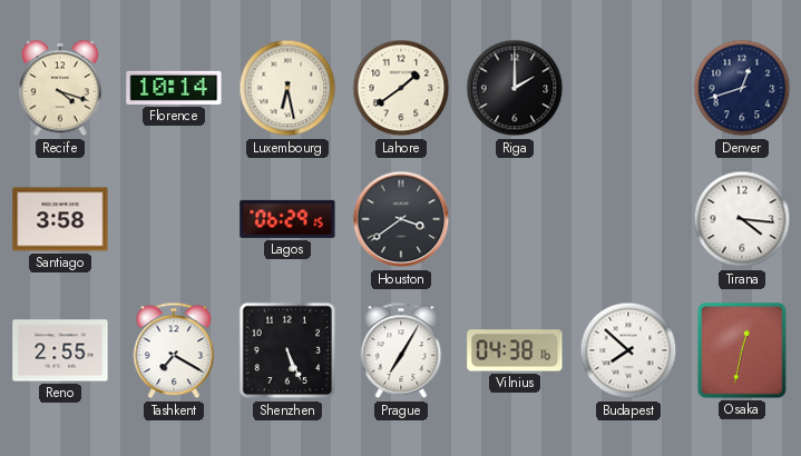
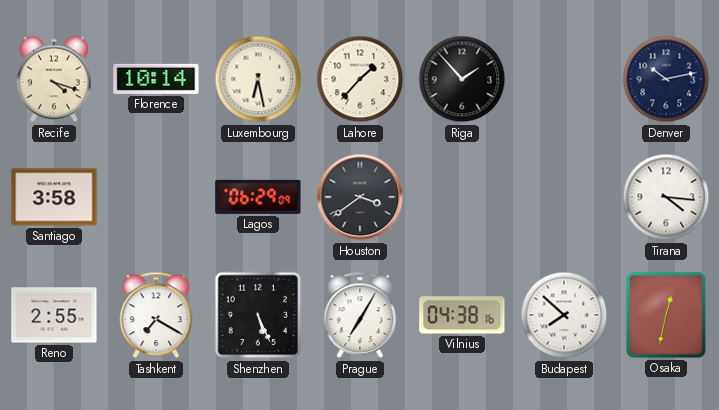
Lahore: 1:39 -> 1:37
Riga: 2:00 -> 1:53
Denver: 12:42 -> 10:13
Lagos: 06:29:15 -> 06:29:09
